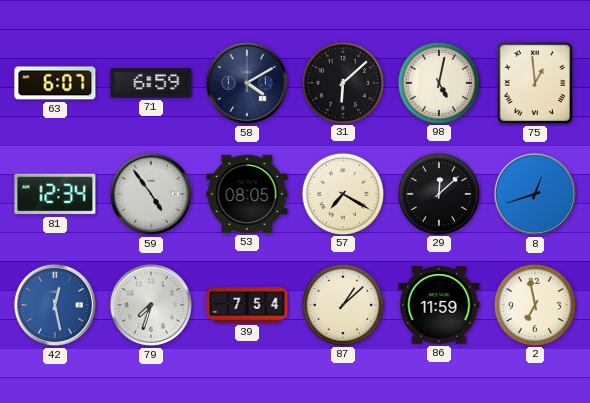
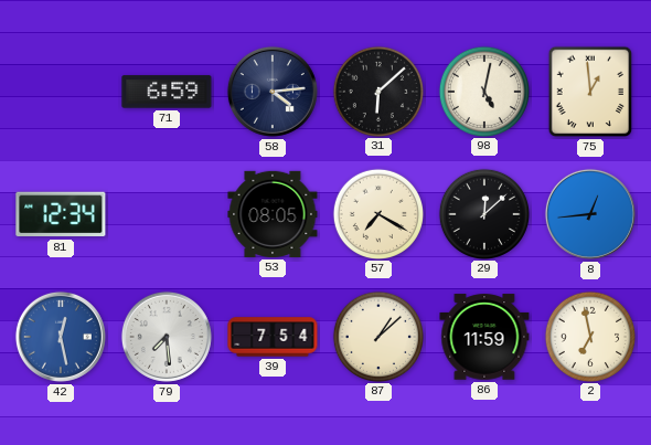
63: 6:07 -> none
58: 4:10 -> 4:14
59: 4:54 -> none
8: 12:42 -> 12:44
79: 7:33 -> 7:29
